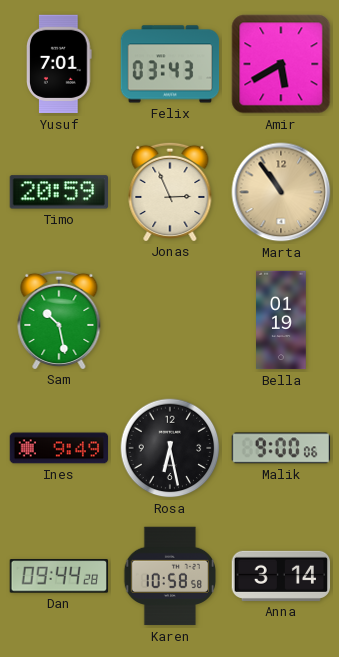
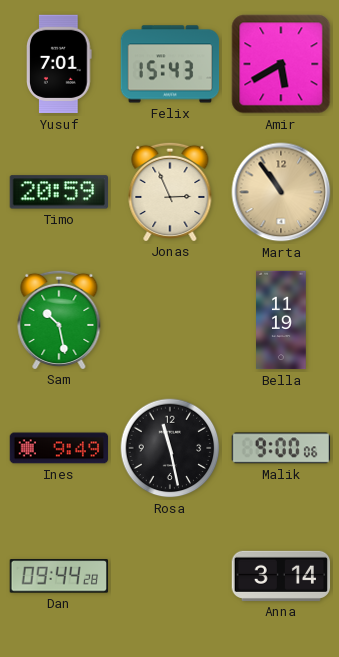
Felix: 03:43 -> 15:43
Bella: 01:19 -> 11:19
Rosa: 6:28 -> 11:28
Karen: 10:58 -> none
